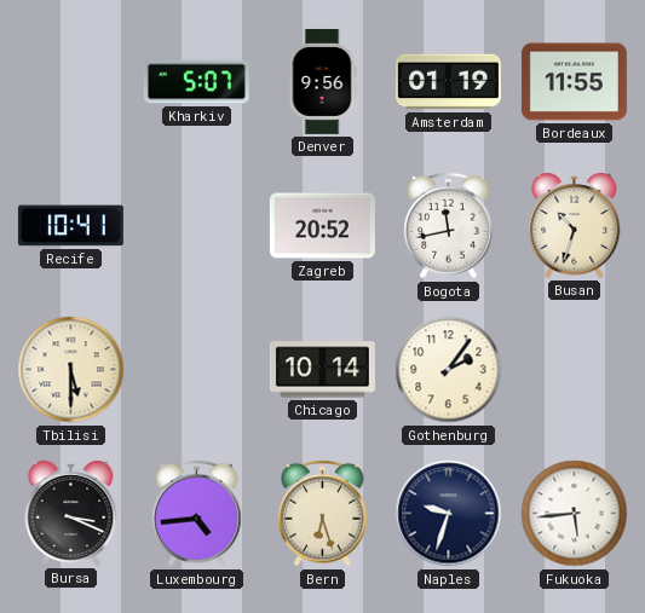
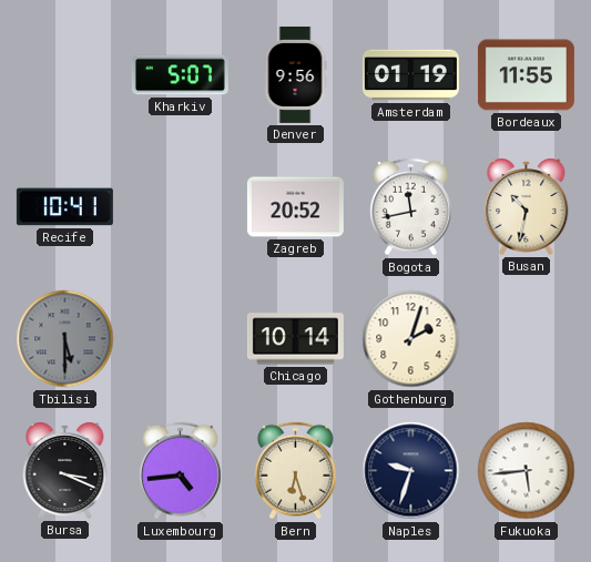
Busan: 10:33 -> 10:32
Tbilisi dial: cream -> grey
Gothenburg: 2:06 -> 2:03
